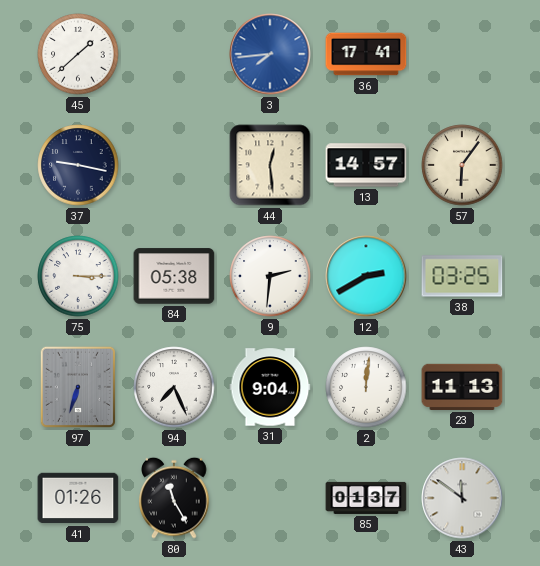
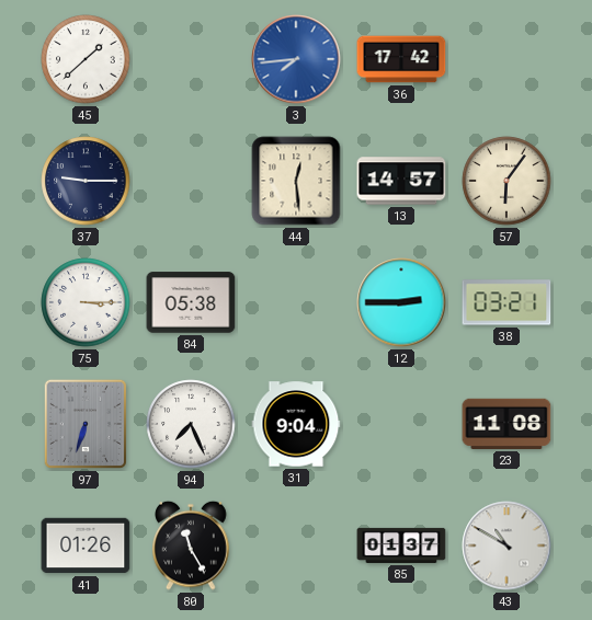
36: 17:41 -> 17:42
37: 9:17 -> 9:15
9: 2:31 -> none
12: 2:40 -> 2:45
38: 03:25 -> 03:21
2: 12:01 -> none
23: 11:13 -> 11:08
43: 11:51 -> 10:50
